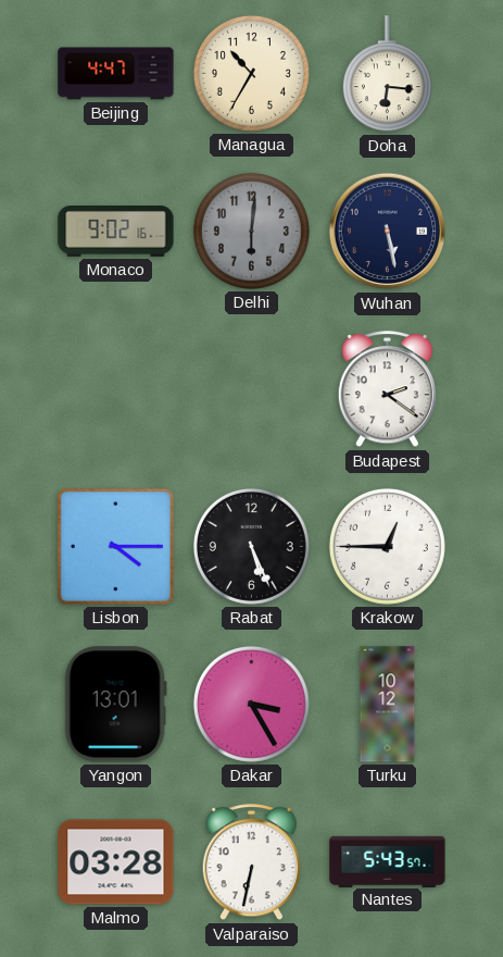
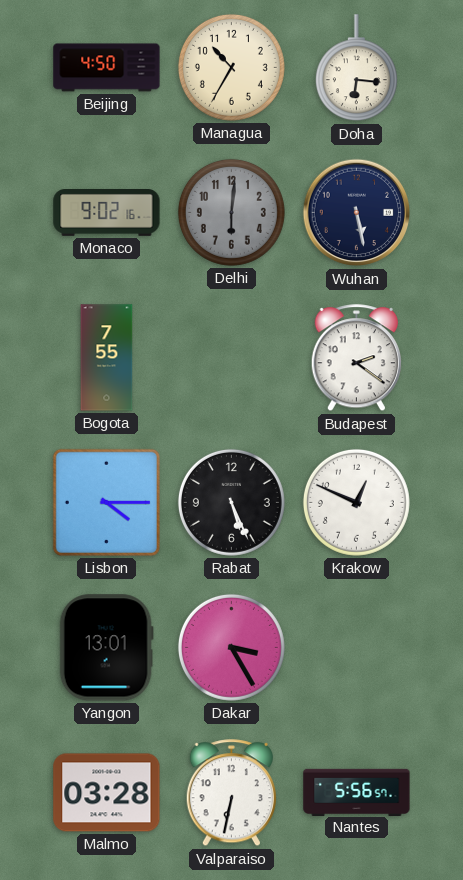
Beijing: 4:47 -> 4:50
Bogota: none -> 7:55
Krakow: 12:45 -> 12:49
Turku: 10:12 -> none
Nantes: 5:43 -> 5:56
